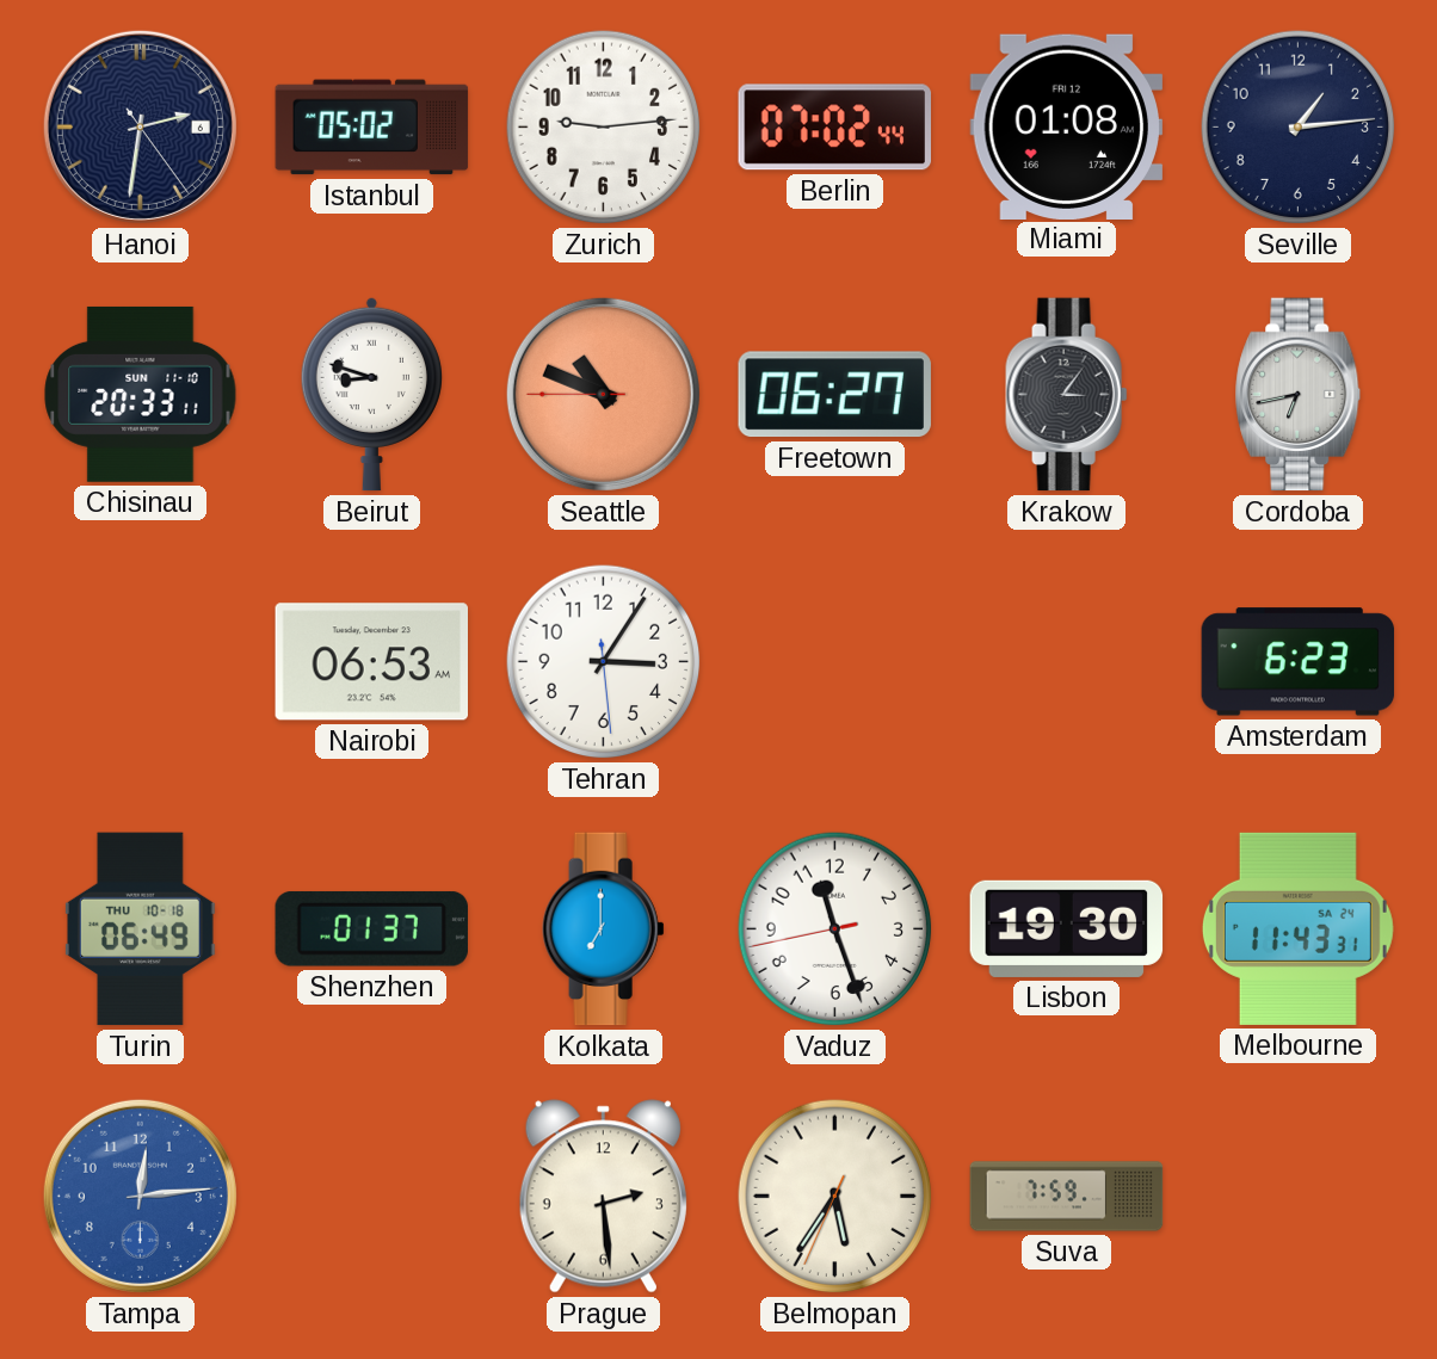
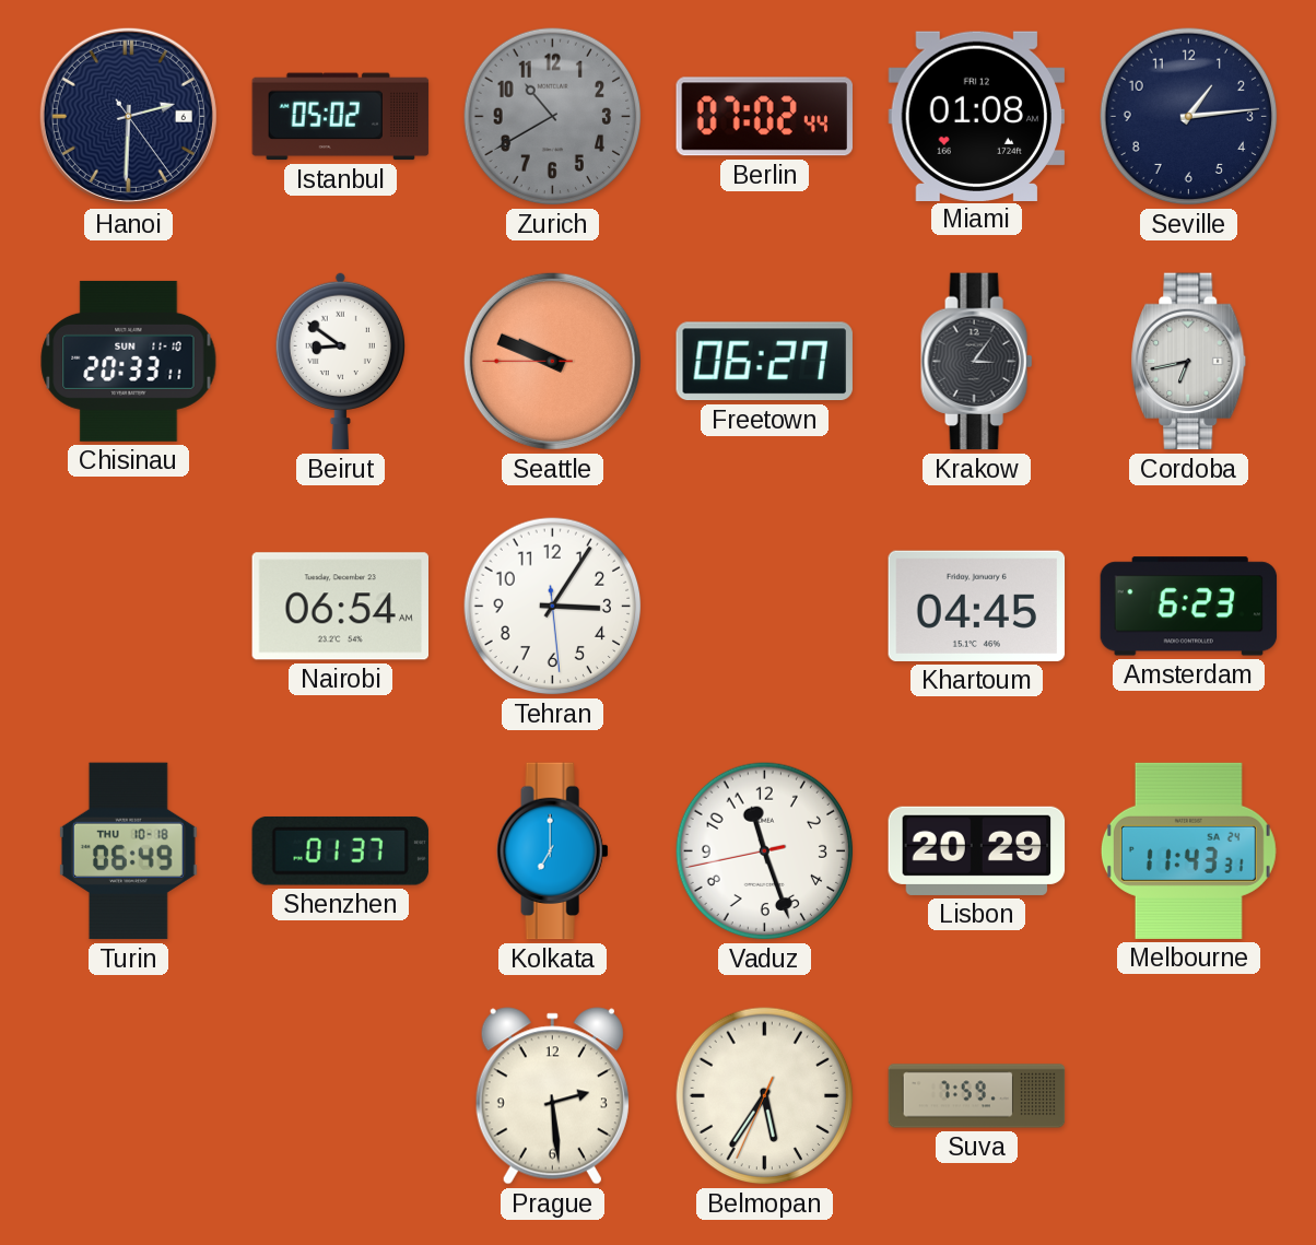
Hanoi: 2:31 -> 2:30
Zurich: 9:14 -> 10:40
Zurich dial: white -> grey
Beirut: 8:48 -> 8:51
Seattle: 10:48 -> 9:48
Nairobi: 06:53 -> 06:54
Khartoum: none -> 04:45
Lisbon: 19:30 -> 20:29
Tampa: 12:14 -> none
